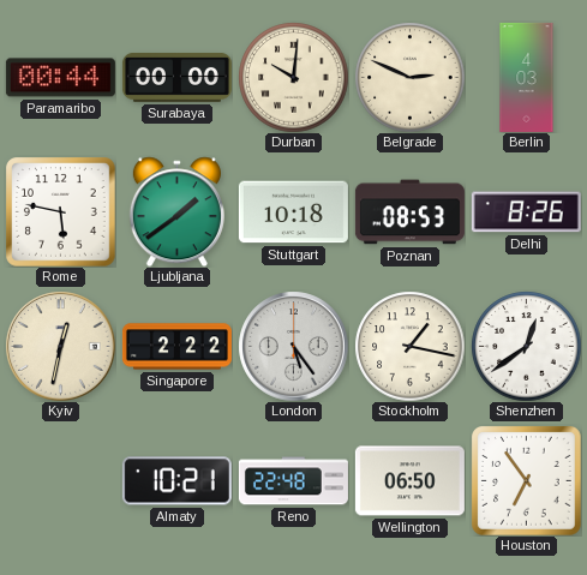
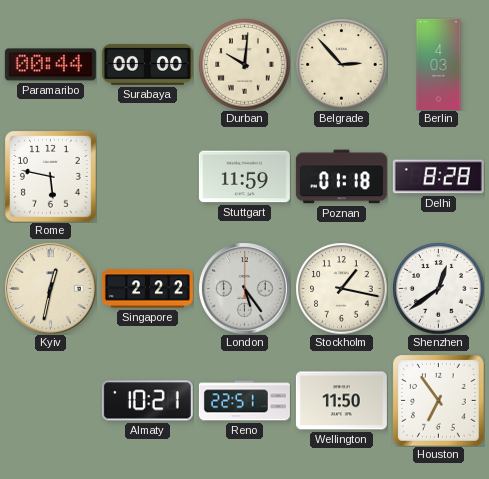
Belgrade: 2:49 -> 2:53
Ljubljana: 1:39 -> none
Stuttgart: 10:18 -> 11:59
Poznan: 08:53 -> 01:18
Delhi: 8:26 -> 8:28
Reno: 22:48 -> 22:51
Wellington: 06:50 -> 11:50
